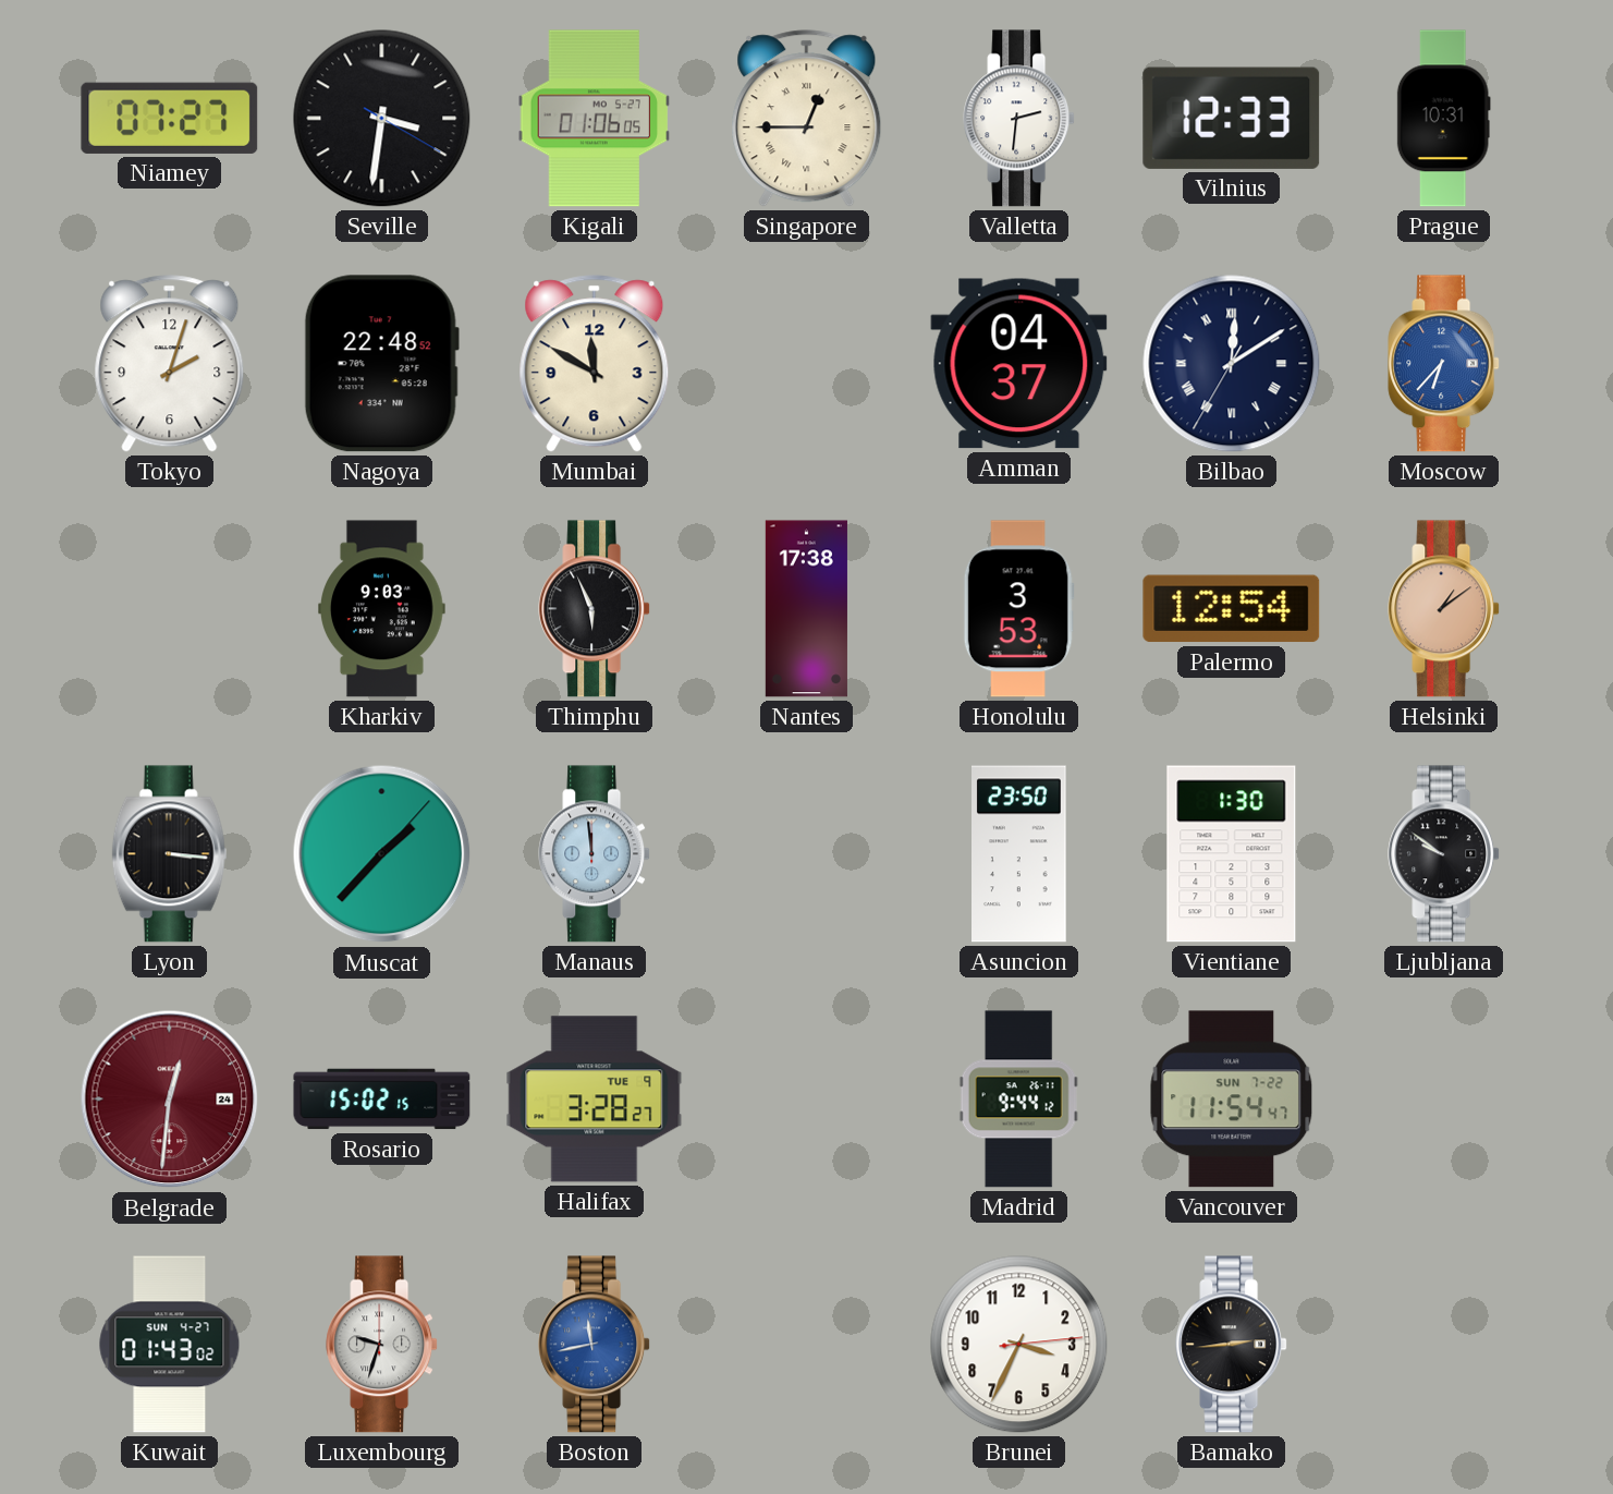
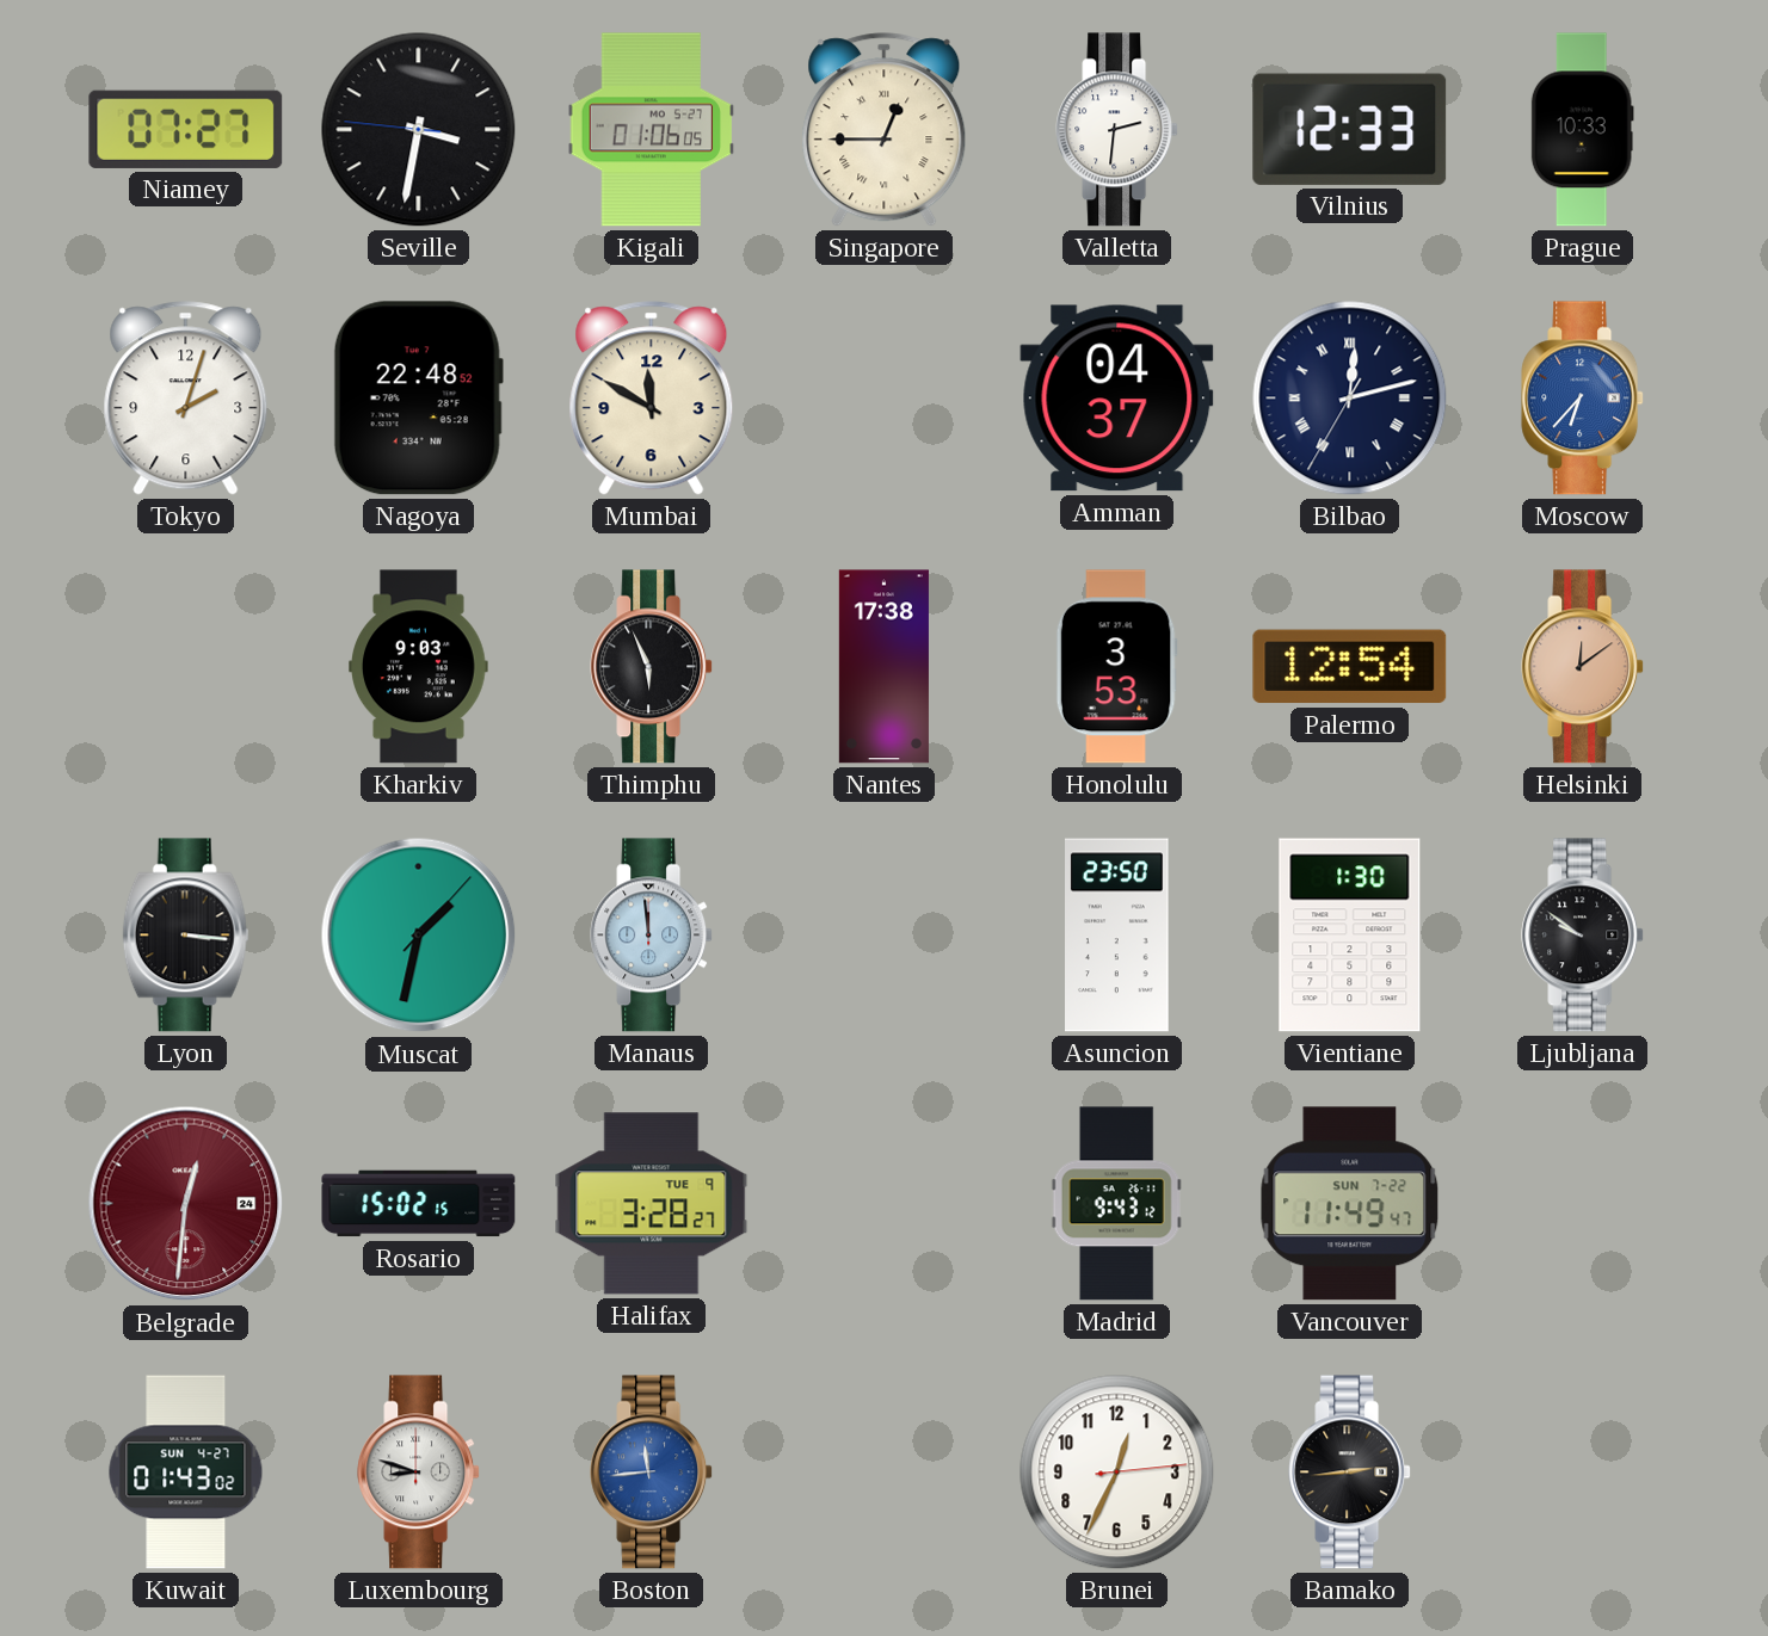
Seville: 3:31:20 -> 3:31:46
Prague: 10:31 -> 10:33
Bilbao: 12:09 -> 12:12
Helsinki: 1:09 -> 12:09
Muscat: 1:37 -> 1:32
Madrid: 9:44 -> 9:43
Vancouver: 11:54 -> 11:49
Luxembourg: 9:33 -> 8:48
Boston: 11:43 -> 11:44
Brunei: 3:34 -> 12:34
